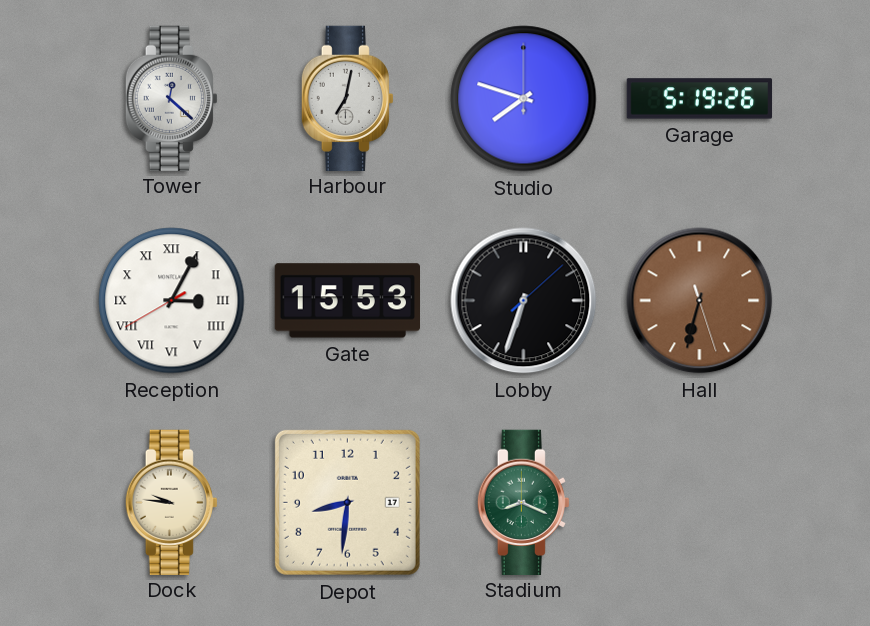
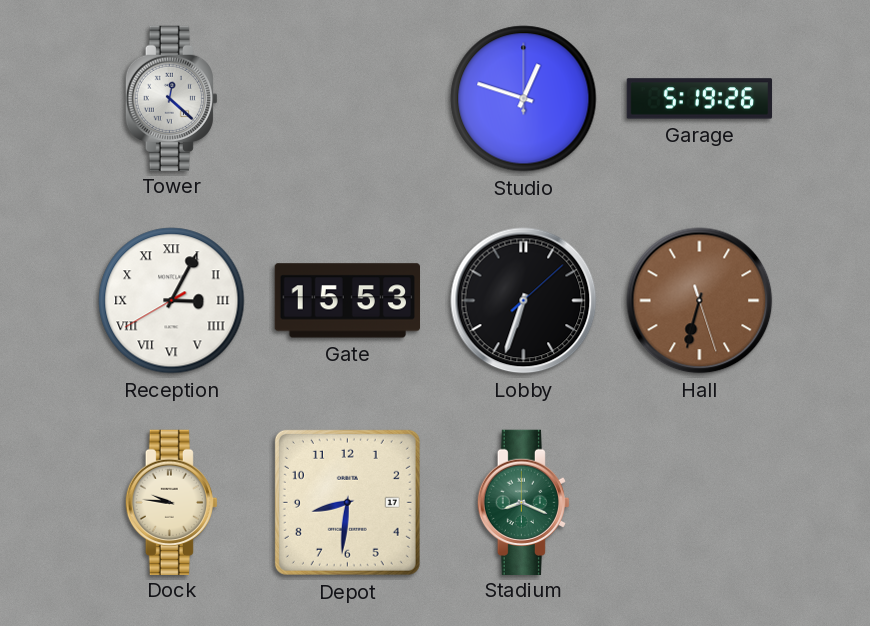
Harbour: 7:02 -> none
Studio: 7:48 -> 12:48
